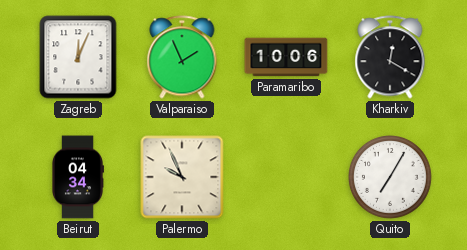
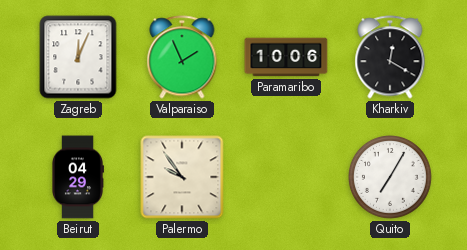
Beirut: 04:34 -> 04:29
Palermo: 9:56 -> 9:54
